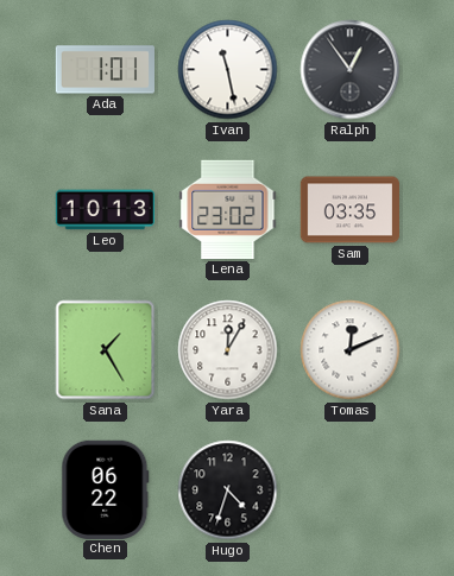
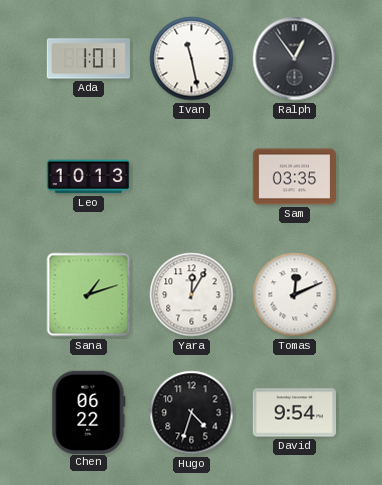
Lena: 23:02 -> none
Sana: 1:25 -> 1:12
David: none -> 9:54
